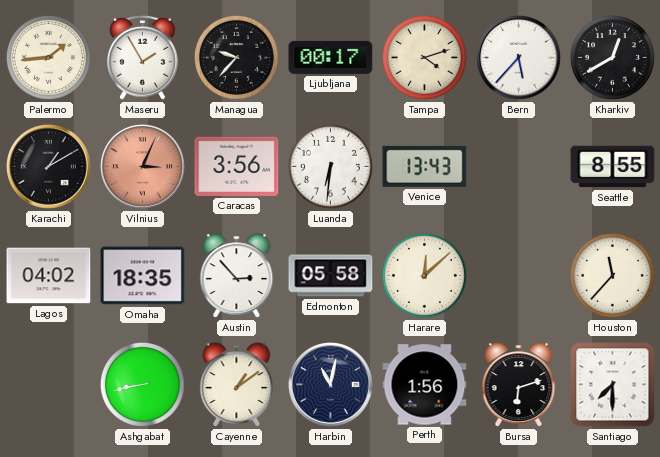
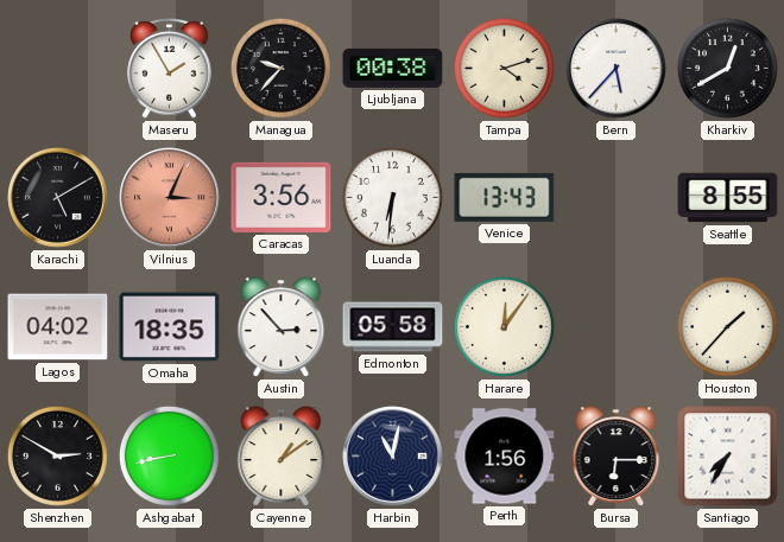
Palermo: 1:44 -> none
Ljubljana: 00:17 -> 00:38
Karachi: 1:10 -> 5:10
Harare: 12:08 -> 12:06
Houston: 11:37 -> 1:37
Shenzhen: none -> 2:50
Bursa: 6:12 -> 6:15
Santiago: 7:30 -> 7:35
